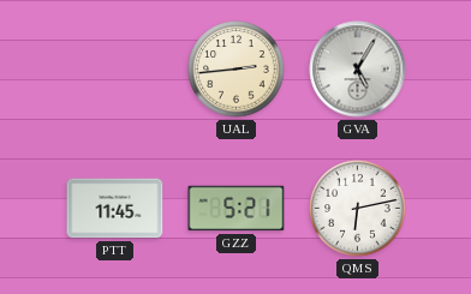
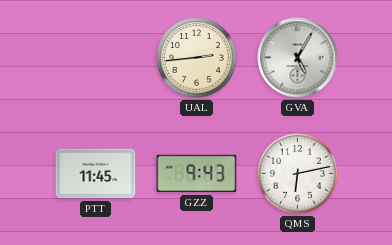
GZZ: 5:21 -> 9:43
